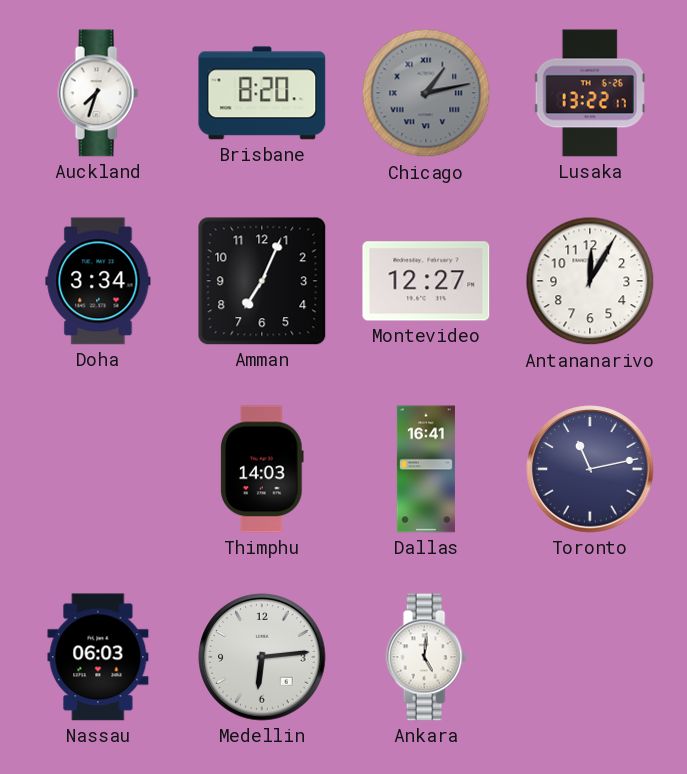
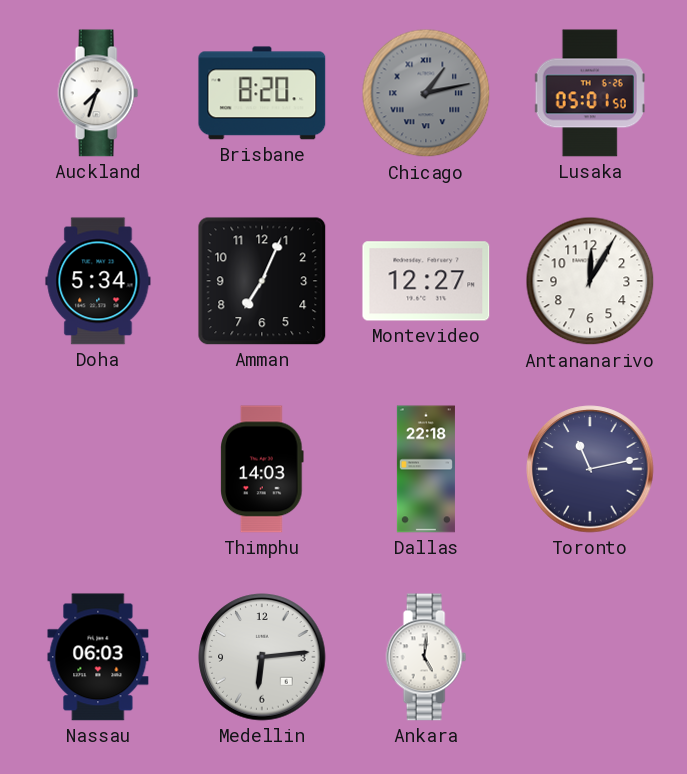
Lusaka: 13:22 -> 05:01
Doha: 3:34 -> 5:34
Dallas: 16:41 -> 22:18
